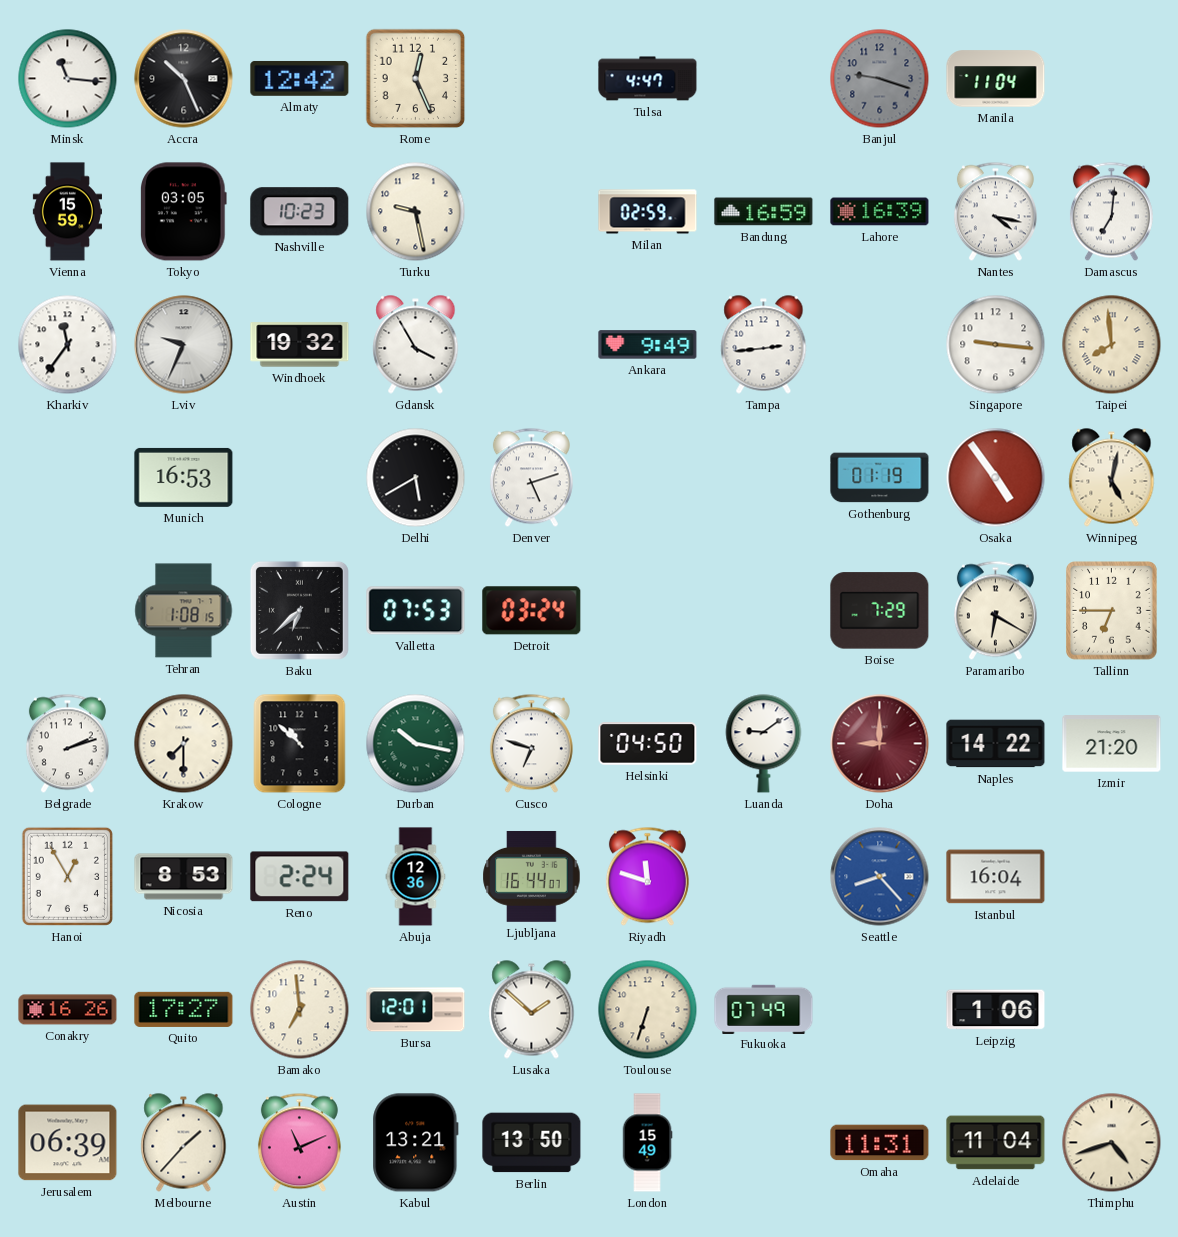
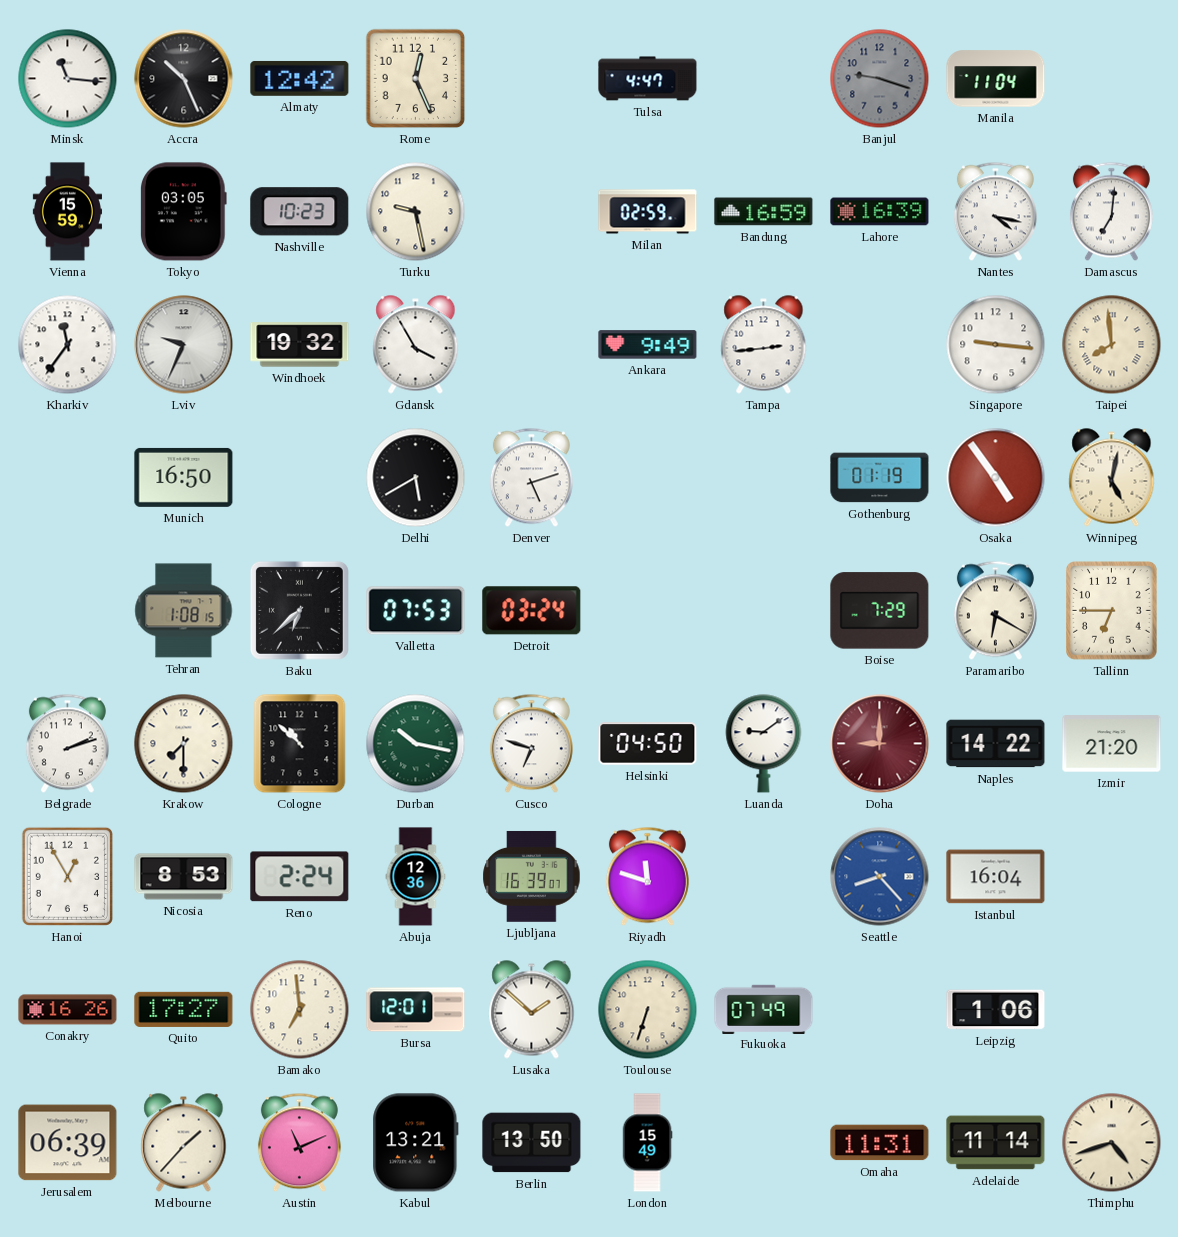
Munich: 16:53 -> 16:50
Ljubljana: 16:44 -> 16:39
Adelaide: 11:04 -> 11:14
